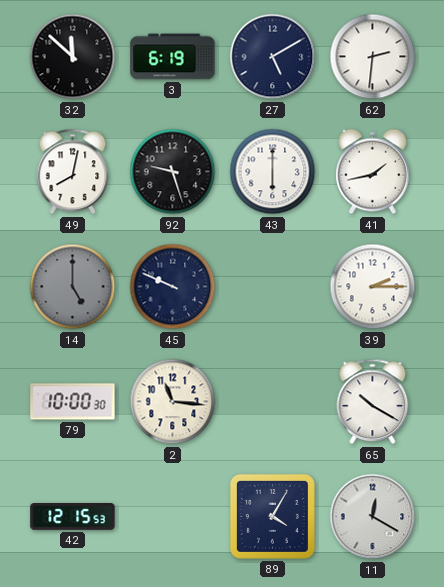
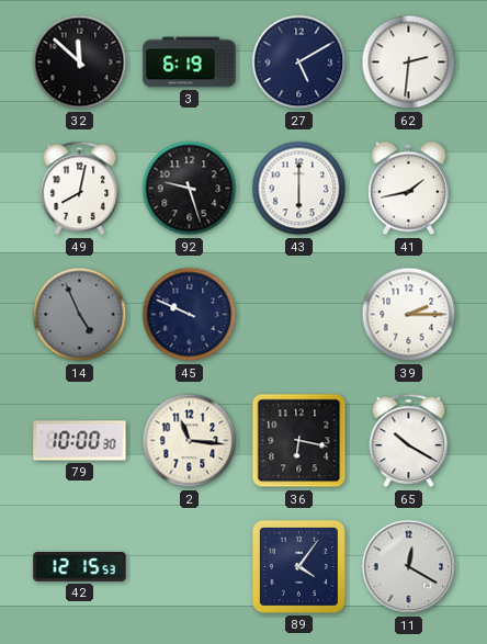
14: 5:00 -> 4:56
36: none -> 6:17
89: 4:05 -> 4:06
